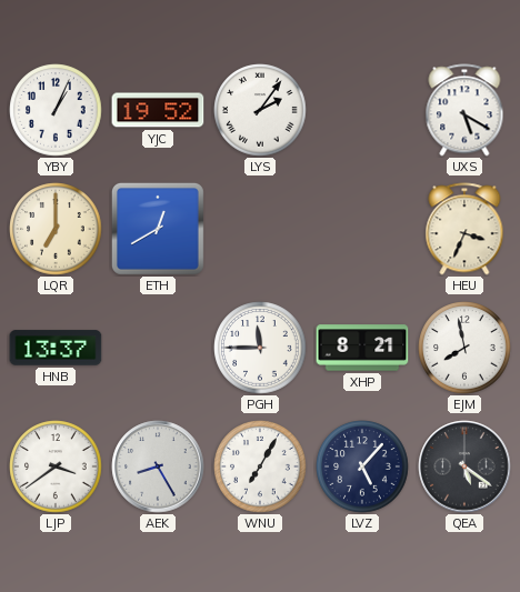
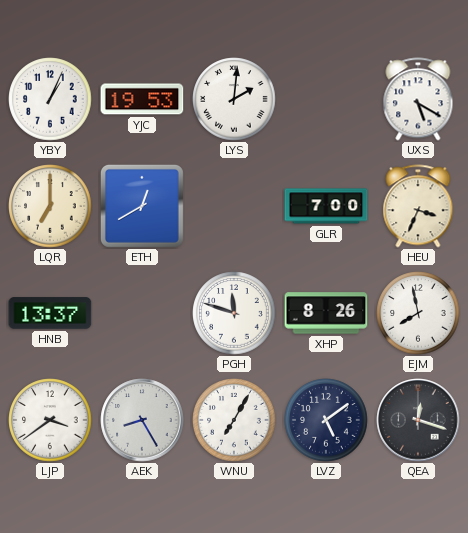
YJC: 19:52 -> 19:53
LYS: 2:06 -> 2:01
GLR: none -> 7:00
PGH: 11:45 -> 11:48
XHP: 8:21 -> 8:26
LVZ: 5:07 -> 5:09
QEA: 5:21 -> 12:18
